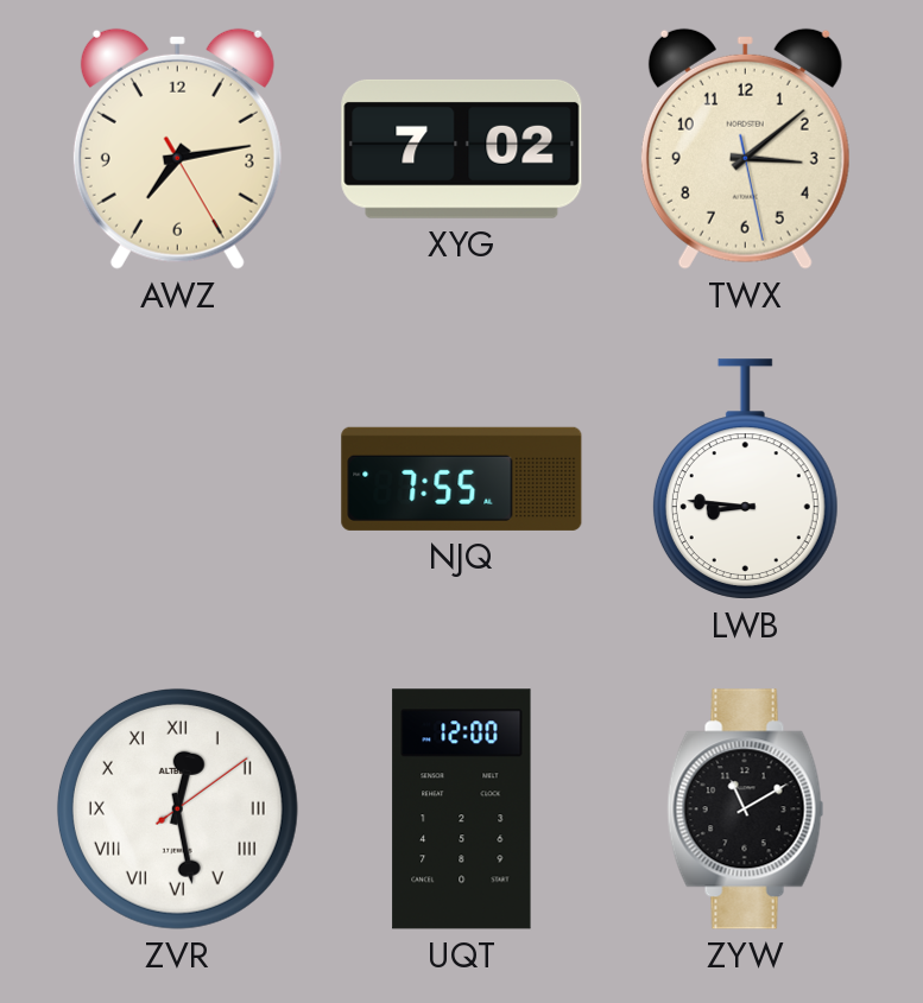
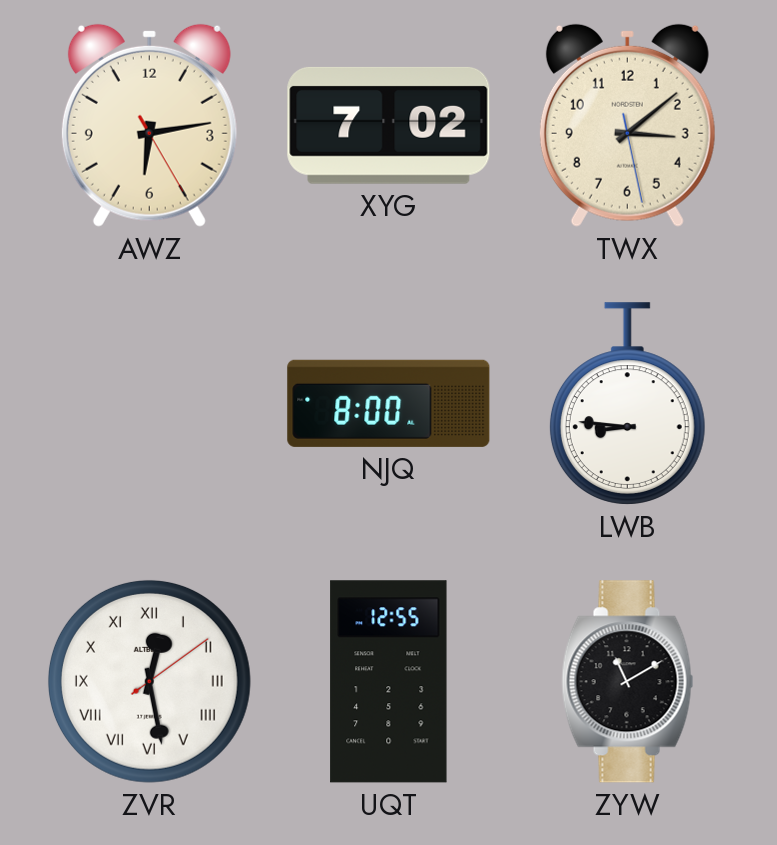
AWZ: 7:13 -> 6:13
NJQ: 7:55 -> 8:00
UQT: 12:00 -> 12:55
